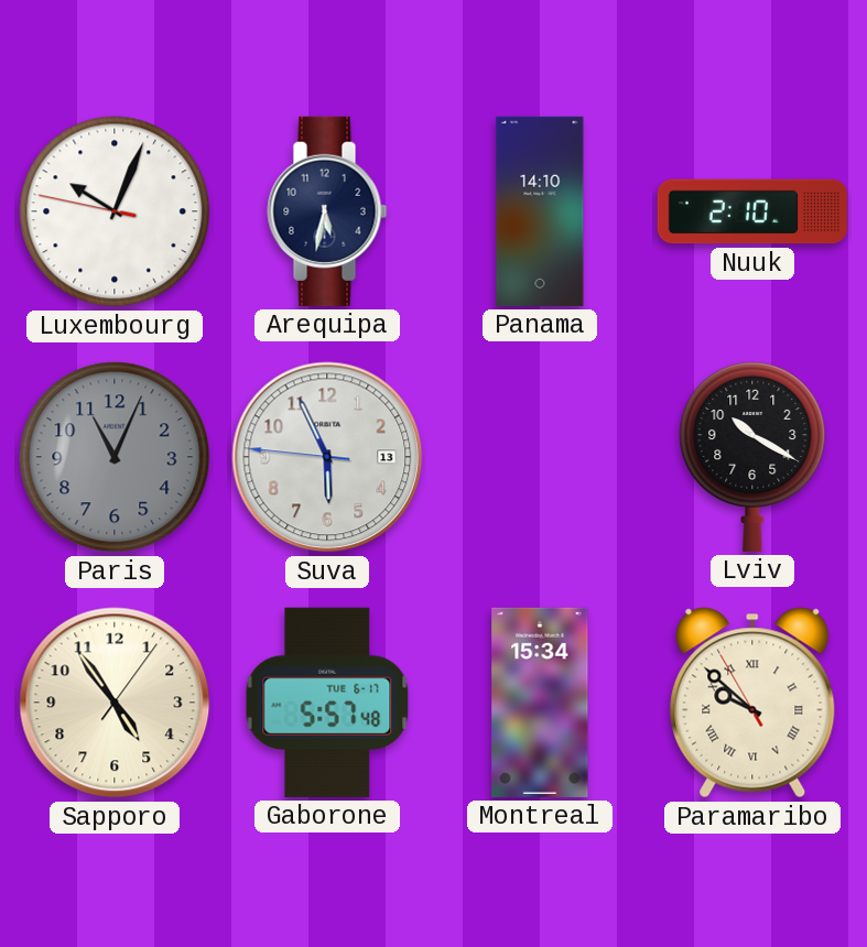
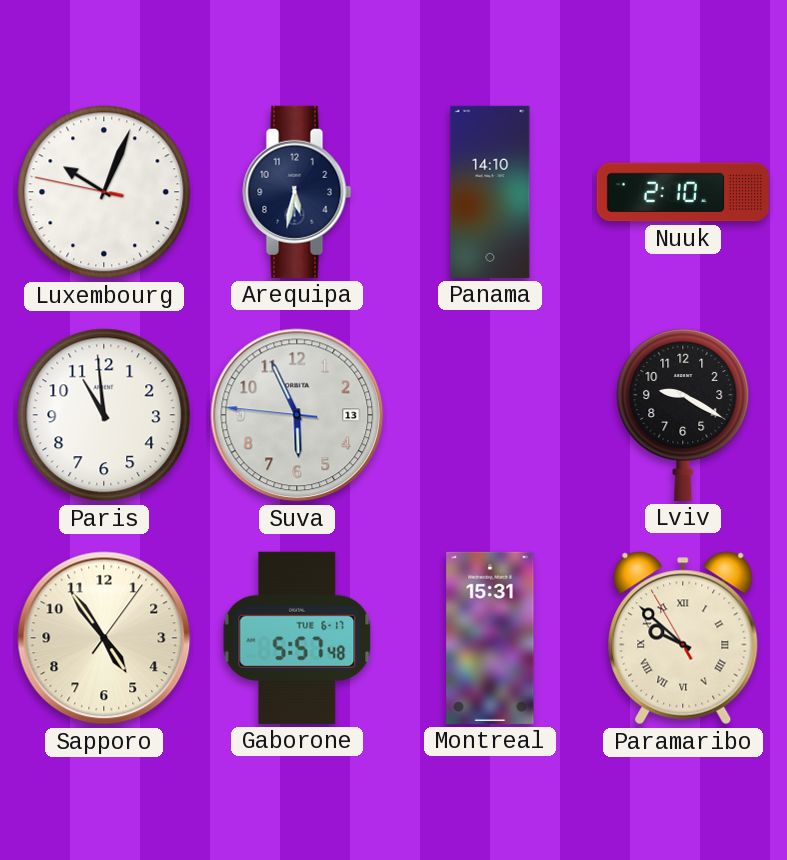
Paris: 11:04 -> 10:59
Paris dial: grey -> white
Lviv: 10:20 -> 9:20
Montreal: 15:34 -> 15:31
